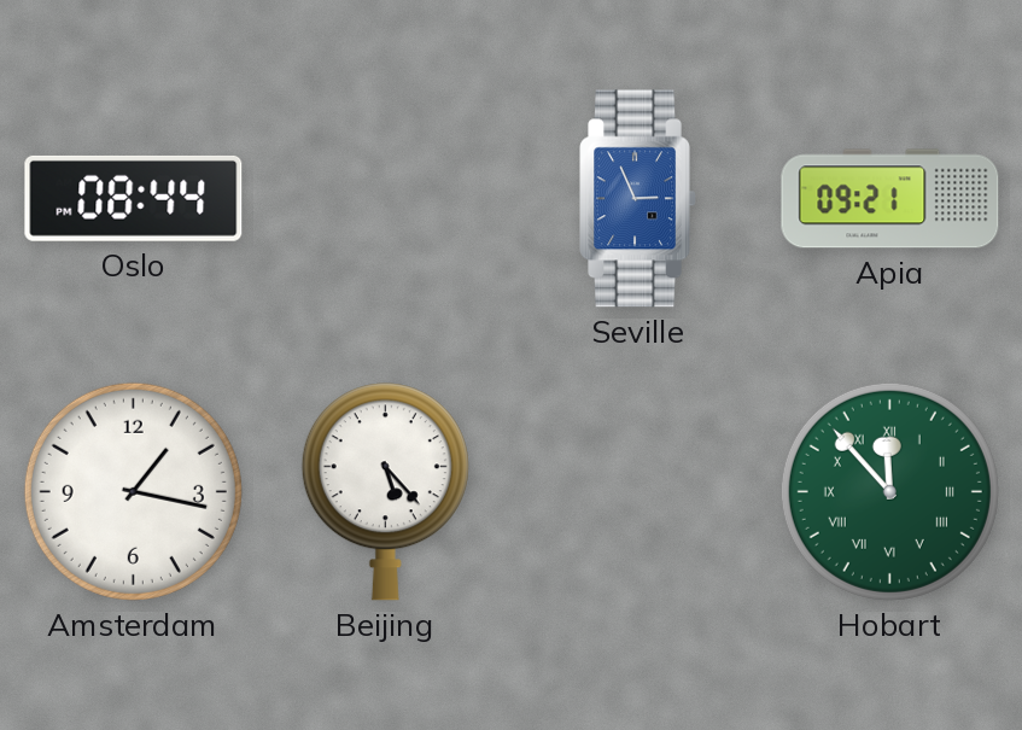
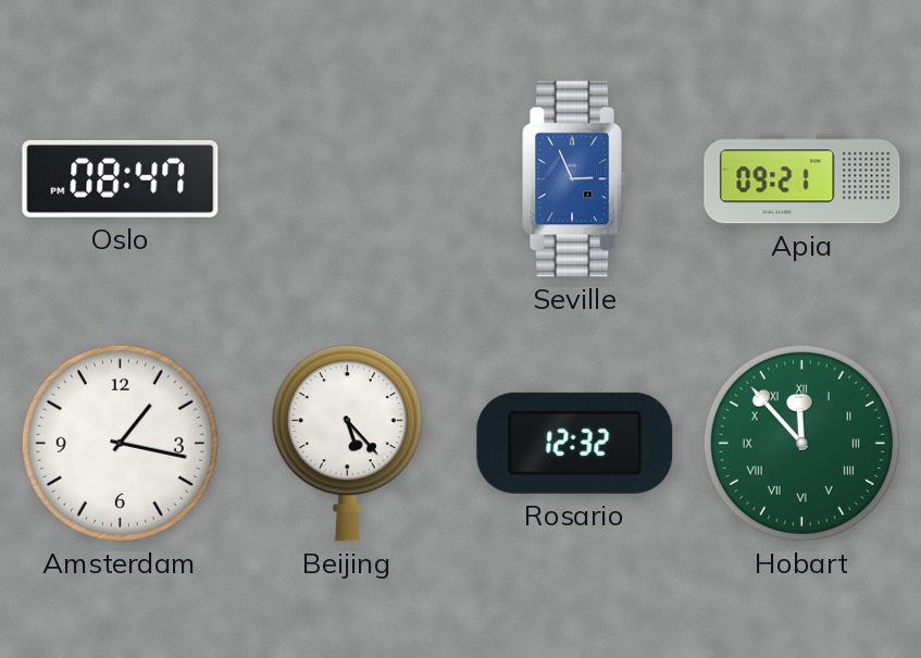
Oslo: 08:44 -> 08:47
Rosario: none -> 12:32
